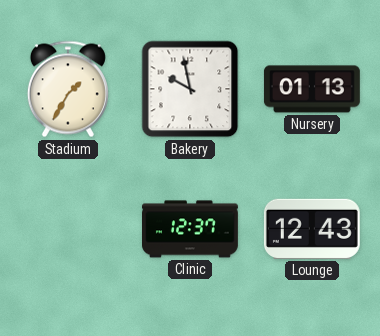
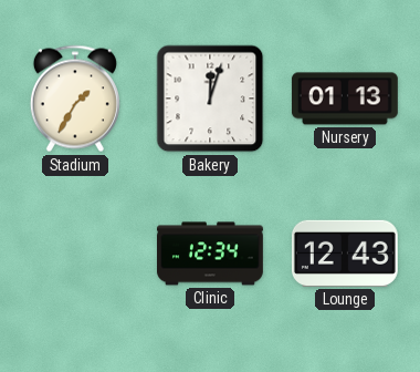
Bakery: 9:58 -> 12:03
Clinic: 12:37 -> 12:34
